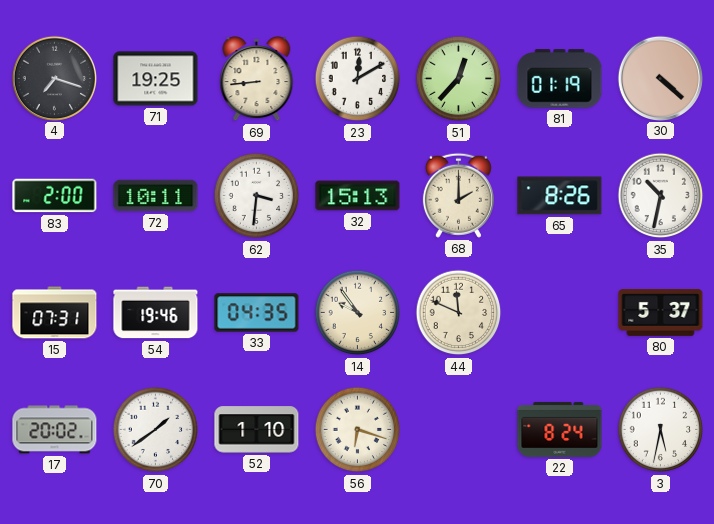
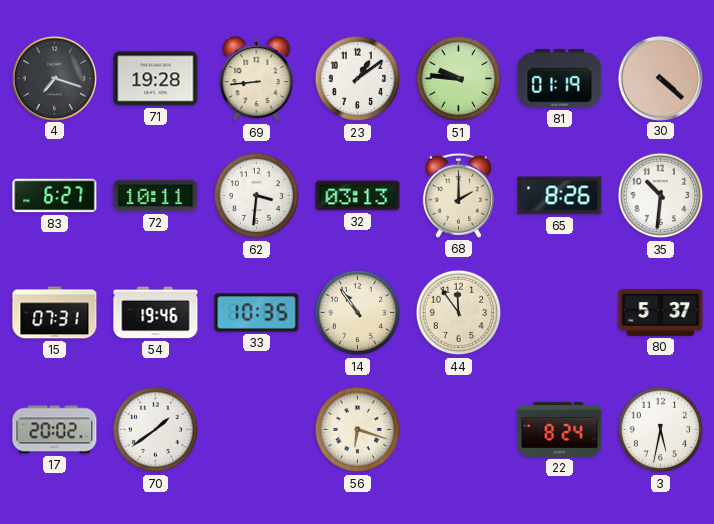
71: 19:25 -> 19:28
23: 12:10 -> 1:09
51: 12:37 -> 9:46
83: 2:00 -> 6:27
32: 15:13 -> 03:13
35: 10:32 -> 10:31
33: 04:35 -> 10:35
14: 9:54 -> 10:54
44: 11:49 -> 11:54
52: 1:10 -> none
